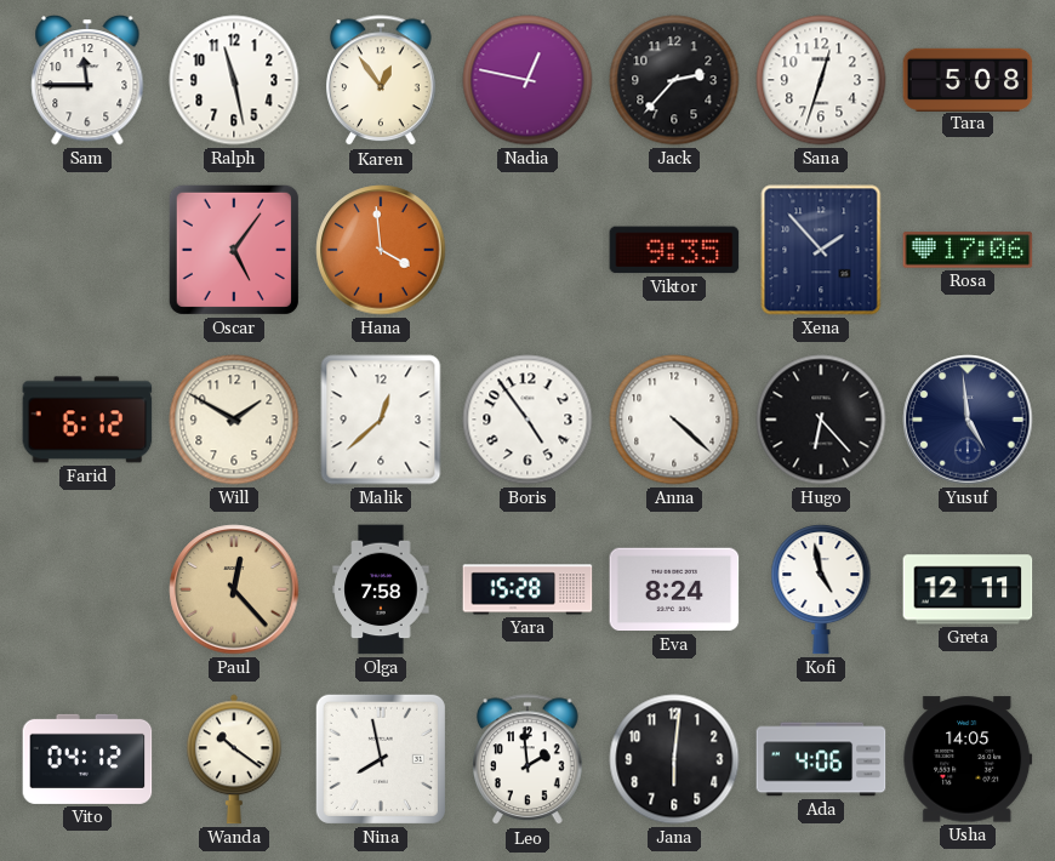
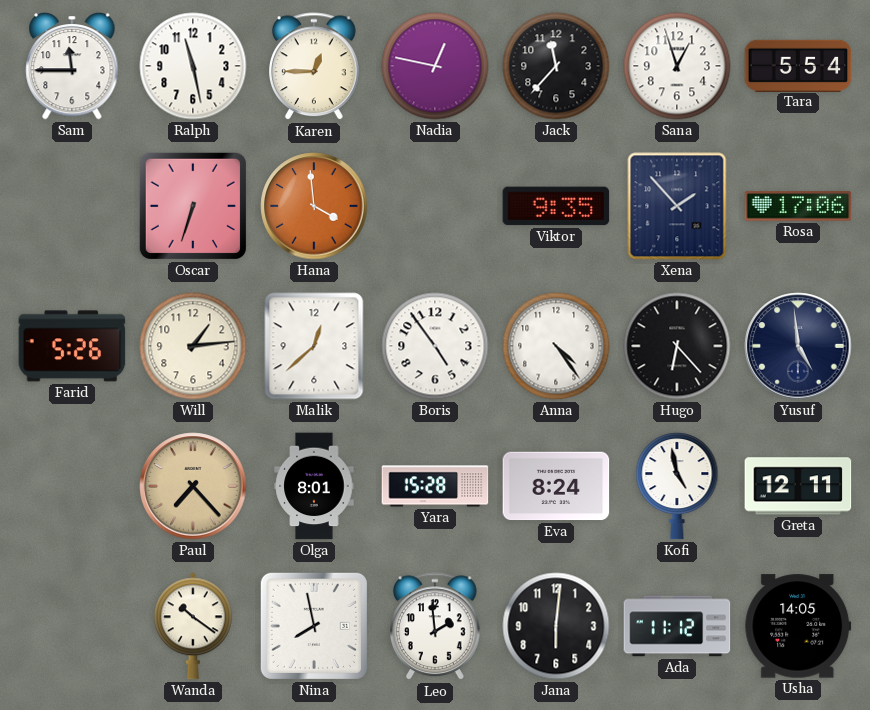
Karen: 12:54 -> 12:45
Jack: 2:37 -> 11:37
Sana: 12:33 -> 12:57
Tara: 5:08 -> 5:54
Oscar: 5:06 -> 6:33
Farid: 6:12 -> 5:26
Will: 1:50 -> 1:14
Anna: 4:22 -> 4:24
Paul: 12:23 -> 7:23
Olga: 7:58 -> 8:01
Vito: 04:12 -> none
Ada: 4:06 -> 11:12
